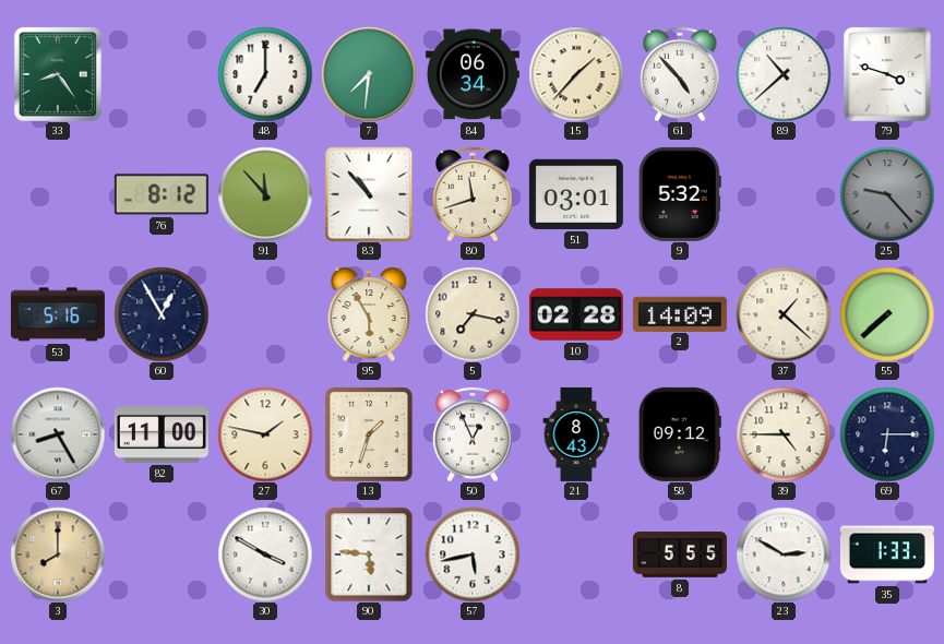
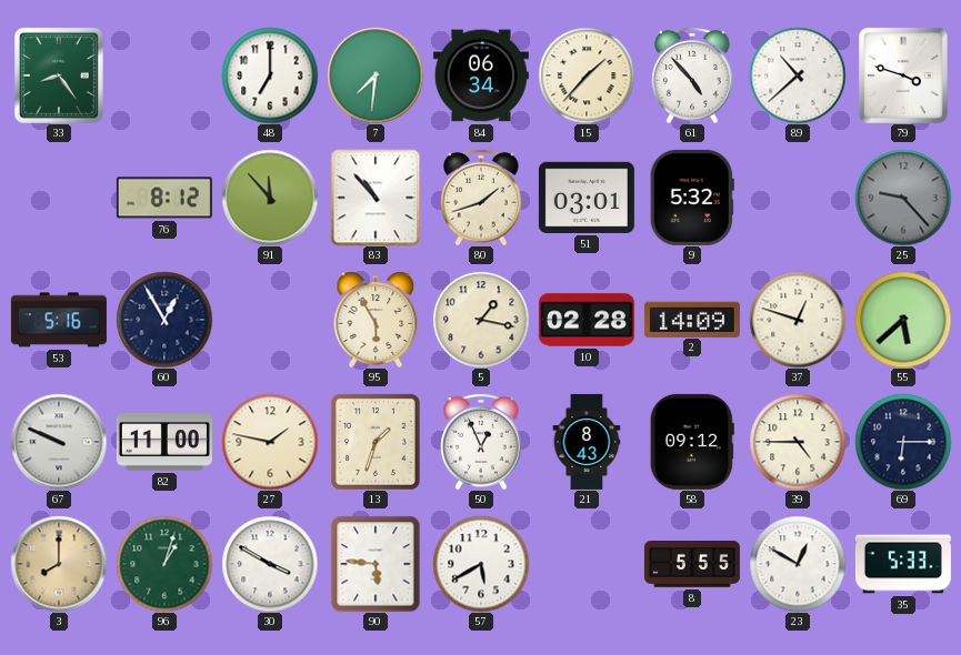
80: 11:42 -> 1:42
5: 7:17 -> 1:17
37: 1:22 -> 12:48
55: 7:38 -> 5:38
67: 8:25 -> 9:49
96: none -> 1:03
57: 5:43 -> 5:40
23: 2:50 -> 12:50
35: 1:33 -> 5:33
